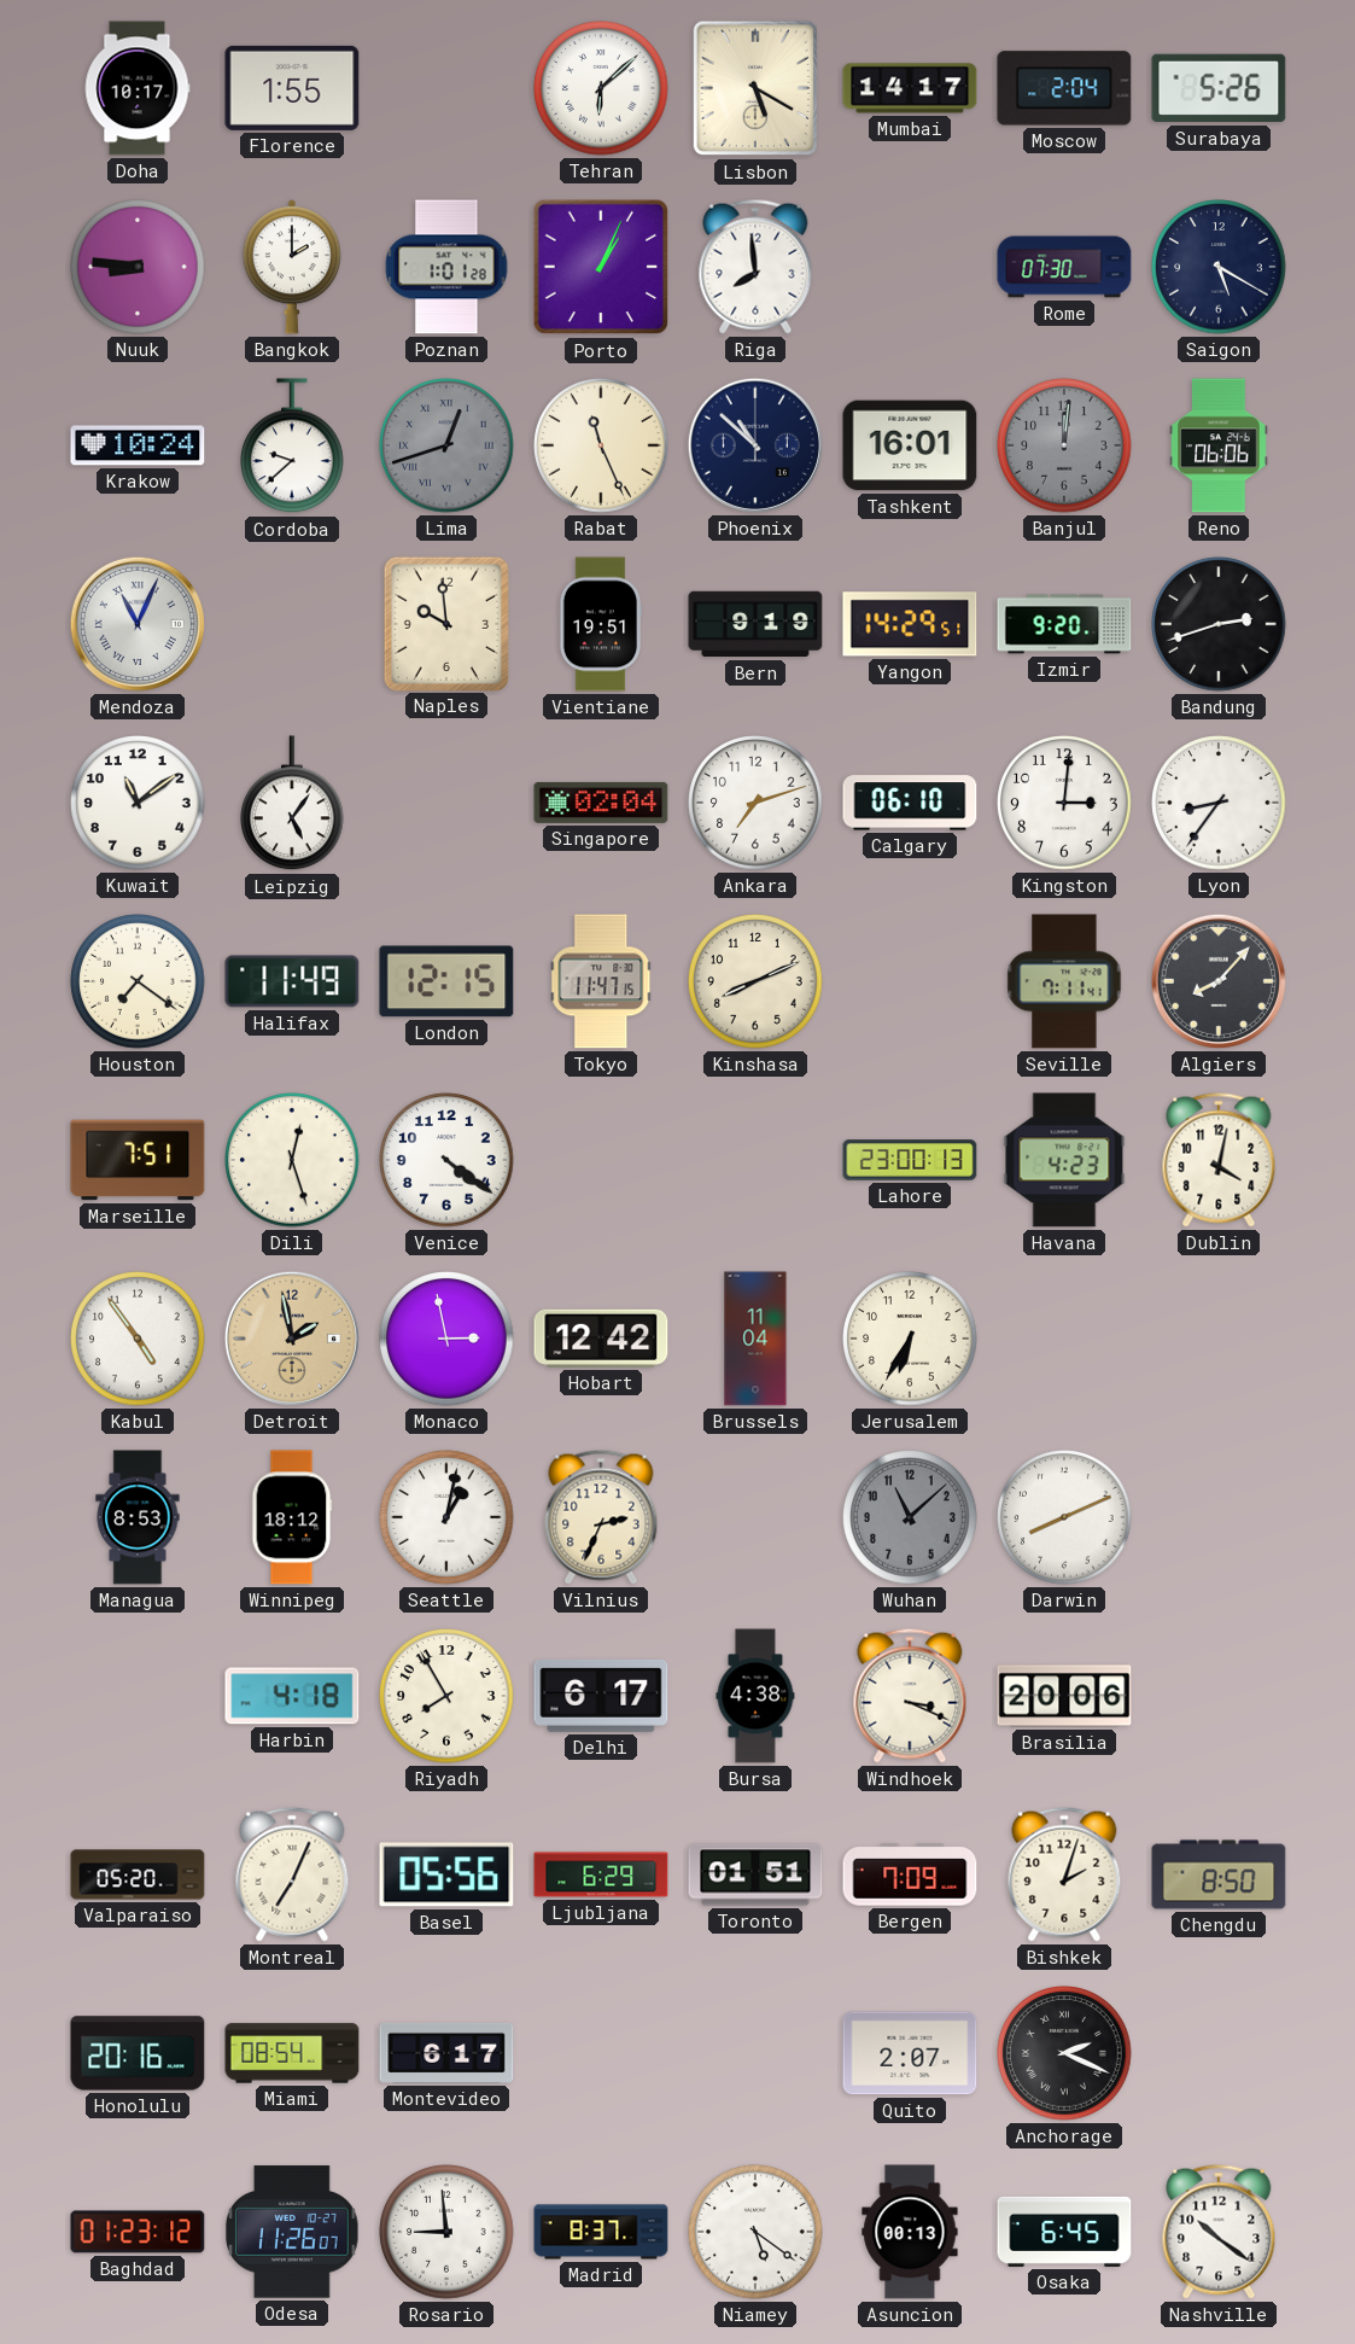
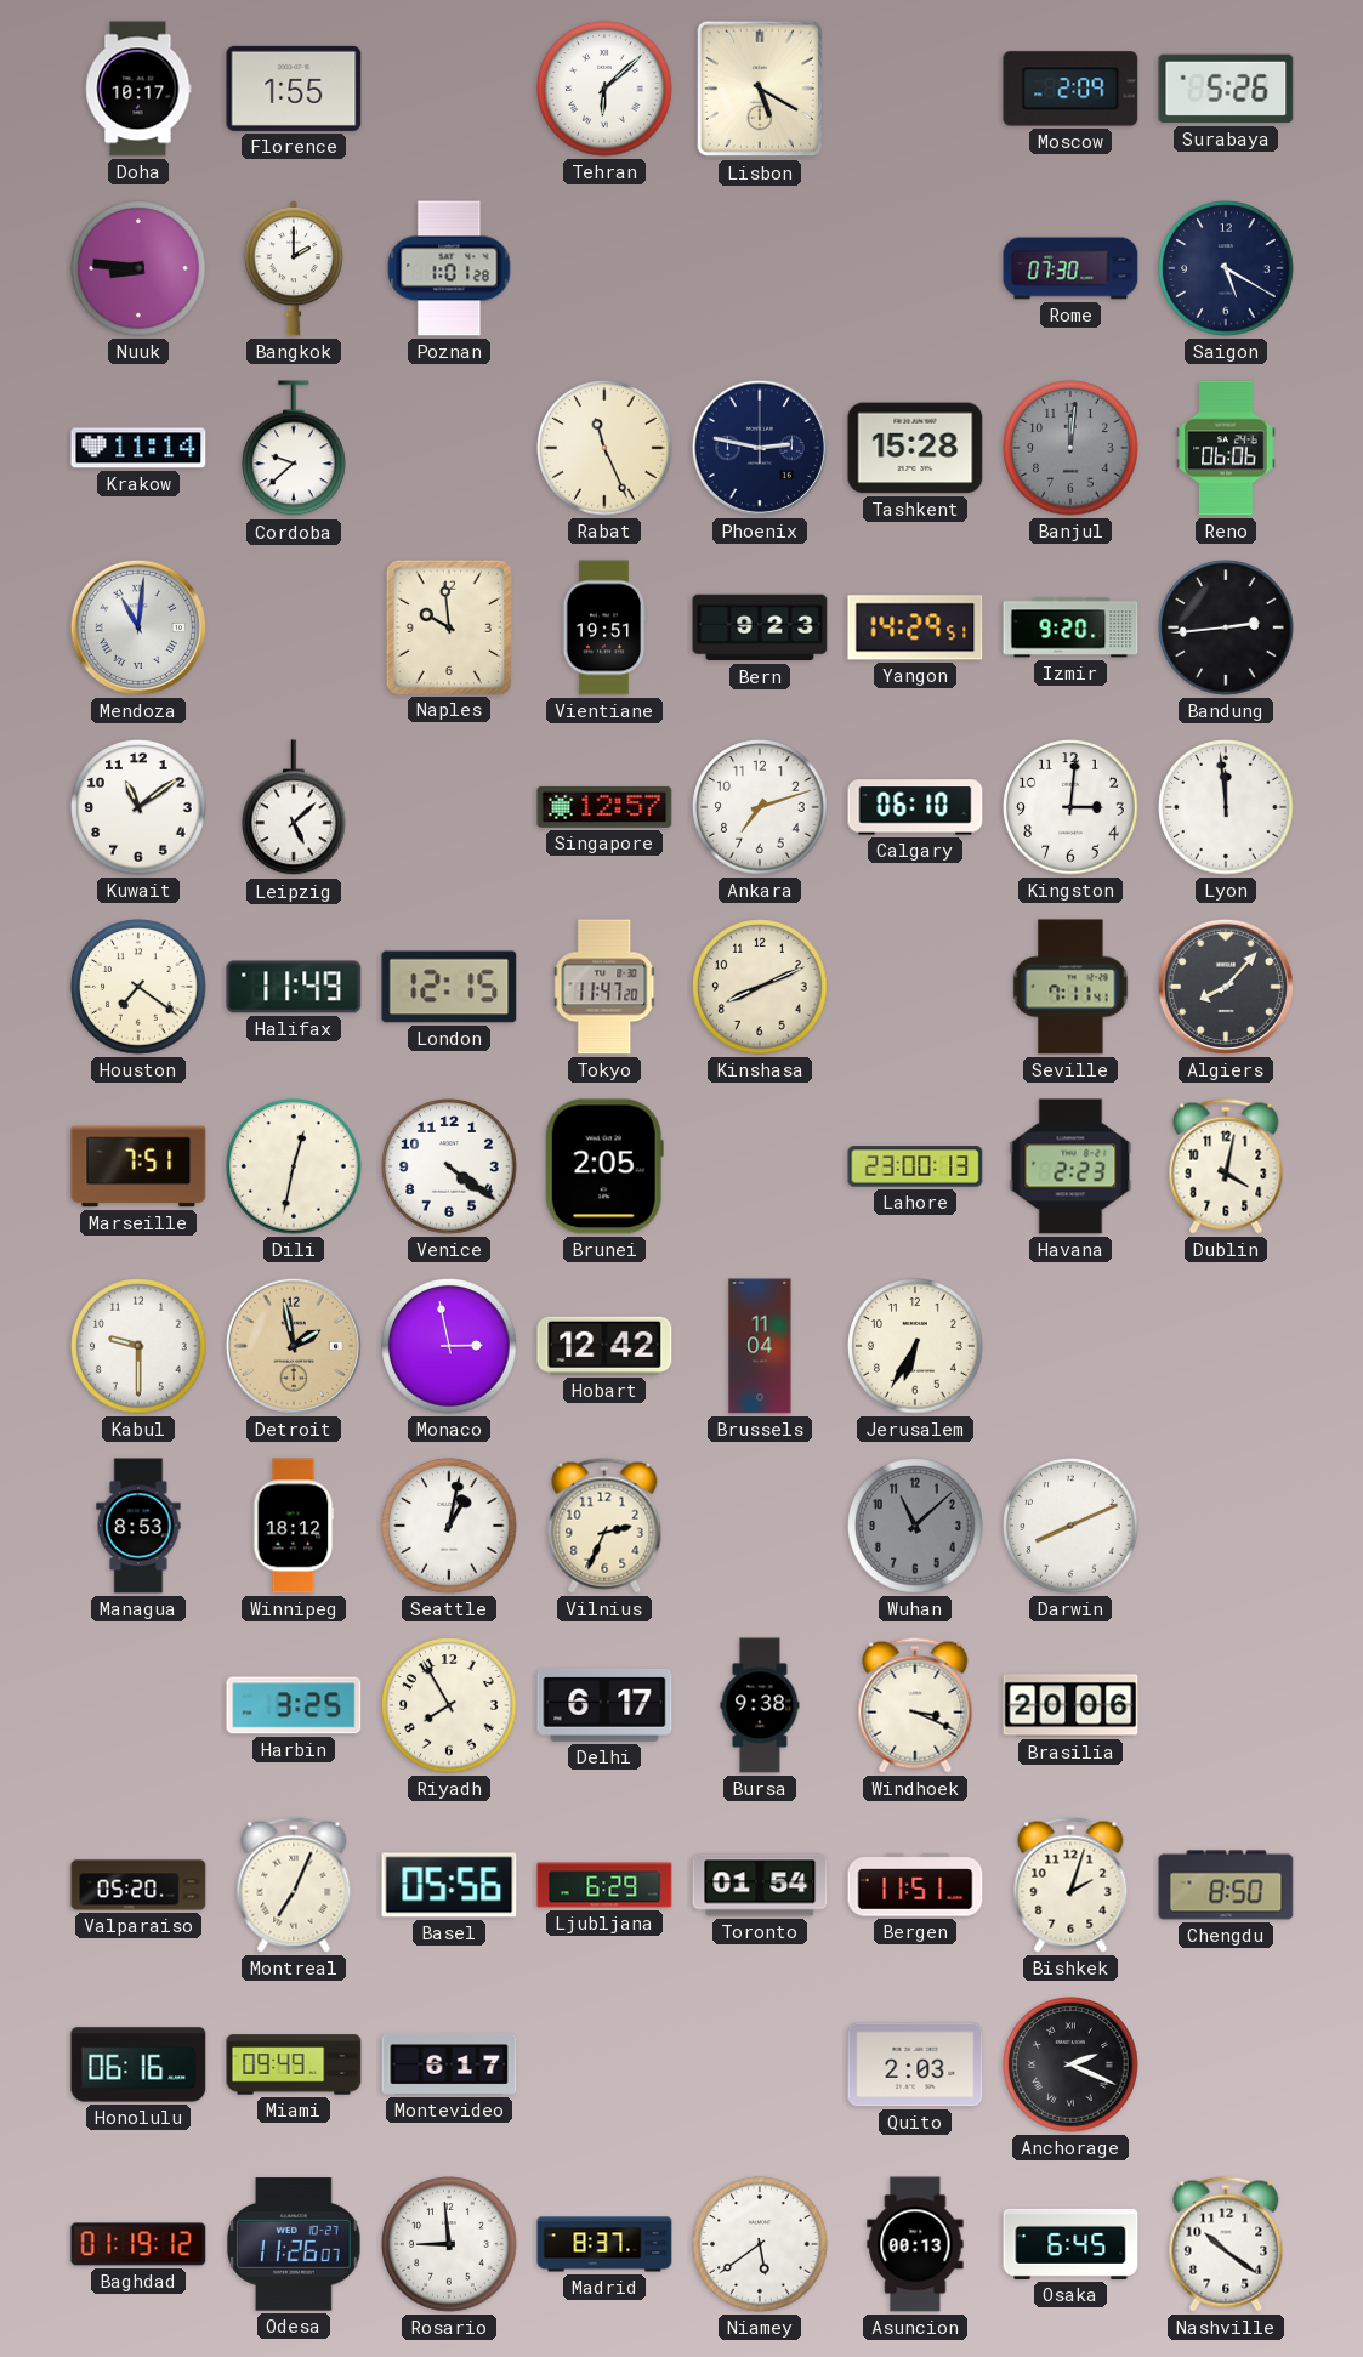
Mumbai: 14:17 -> none
Moscow: 2:04 -> 2:09
Porto: 1:04 -> none
Riga: 7:59 -> none
Krakow: 10:24 -> 11:14
Lima: 12:42 -> none
Phoenix: 10:52 -> 2:47
Tashkent: 16:01 -> 15:28
Mendoza: 11:04 -> 11:01
Bern: 9:19 -> 9:23
Bandung: 2:42 -> 2:44
Leipzig: 5:06 -> 5:08
Singapore: 02:04 -> 12:57
Lyon: 8:36 -> 11:59
Tokyo: 11:47:15 -> 11:47:20
Dili: 12:27 -> 12:32
Brunei: none -> 2:05
Havana: 4:23 -> 2:23
Kabul: 4:54 -> 9:30
Harbin: 4:18 -> 3:25
Bursa: 4:38 -> 9:38
Toronto: 01:51 -> 01:54
Bergen: 7:09 -> 11:51
Honolulu: 20:16 -> 06:16
Miami: 08:54 -> 09:49
Quito: 2:07 -> 2:03
Baghdad: 01:23 -> 01:19
Niamey: 5:21 -> 5:39
